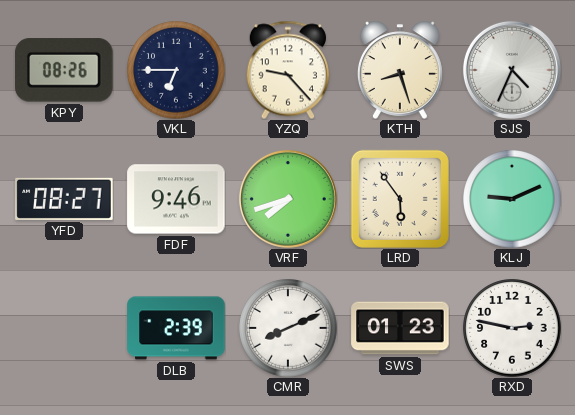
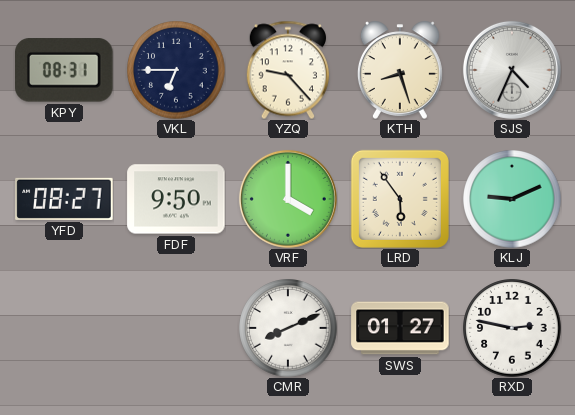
KPY: 08:26 -> 08:31
FDF: 9:46 -> 9:50
VRF: 7:42 -> 4:00
DLB: 2:39 -> none
SWS: 01:23 -> 01:27
